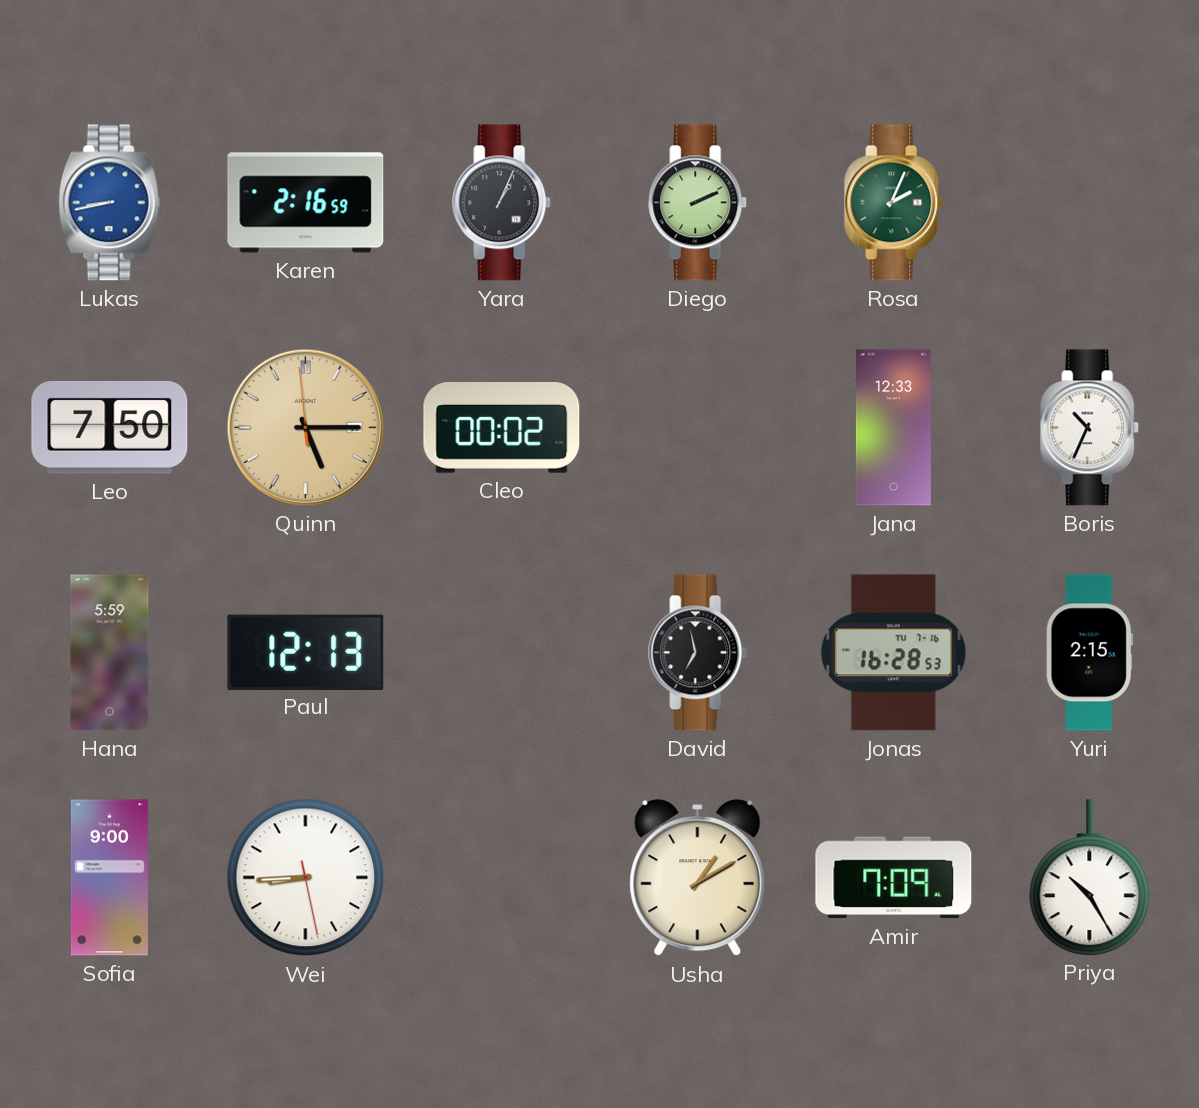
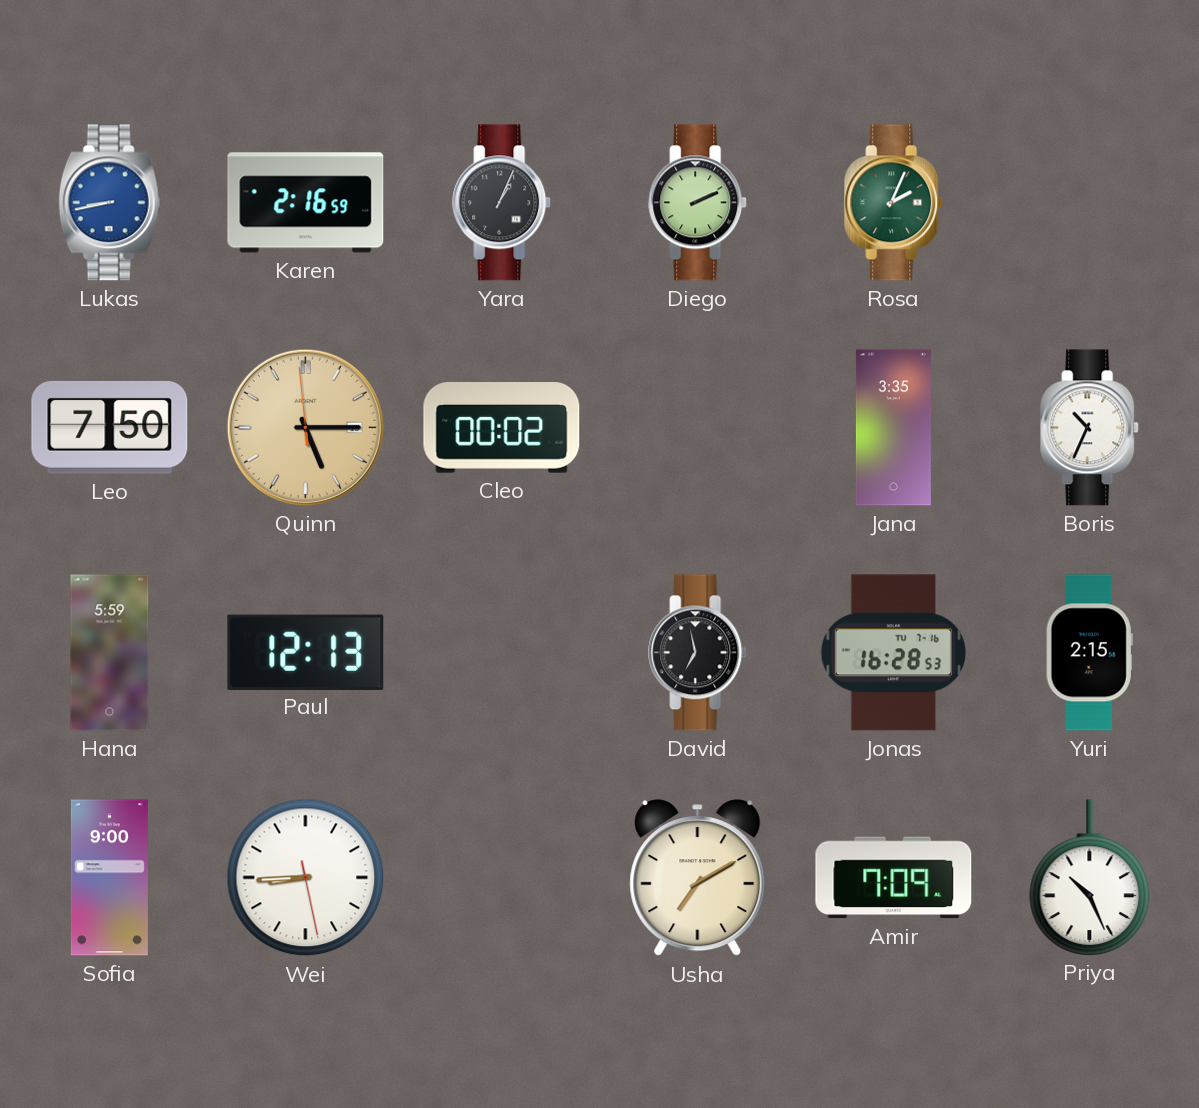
Jana: 12:33 -> 3:35
Usha: 1:10 -> 7:10
Priya: 10:25 -> 10:26
